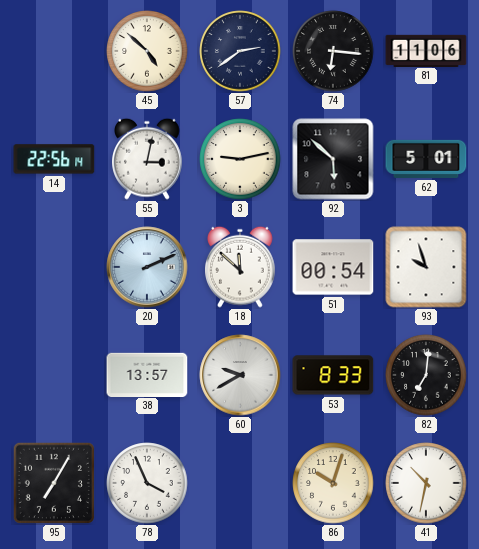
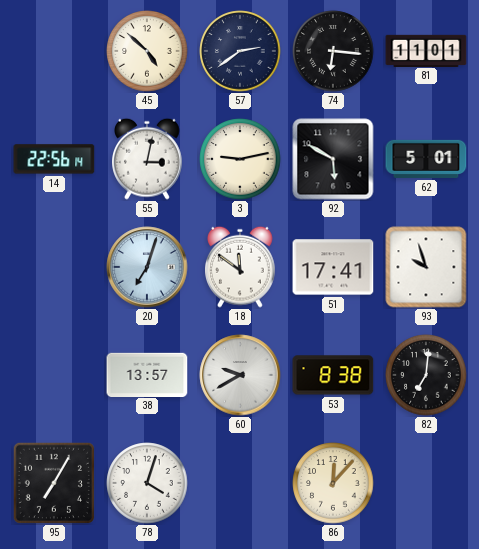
81: 11:06 -> 11:01
92: 5:52 -> 5:50
20: 2:11 -> 7:03
18: 11:52 -> 11:51
51: 00:54 -> 17:41
53: 8:33 -> 8:38
78: 3:56 -> 4:03
86: 10:03 -> 12:07
41: 10:32 -> none
